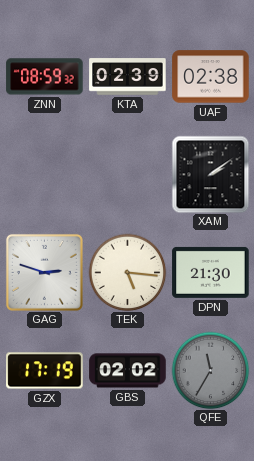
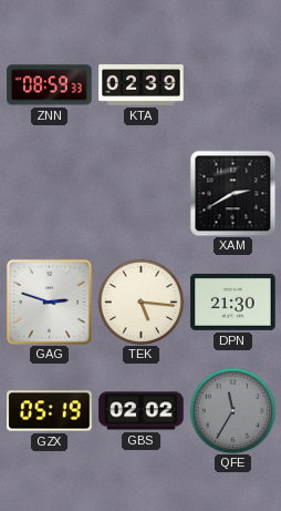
ZNN: 08:59:32 -> 08:59:33
UAF: 02:38 -> none
XAM: 2:09 -> 2:40
GZX: 17:19 -> 05:19
